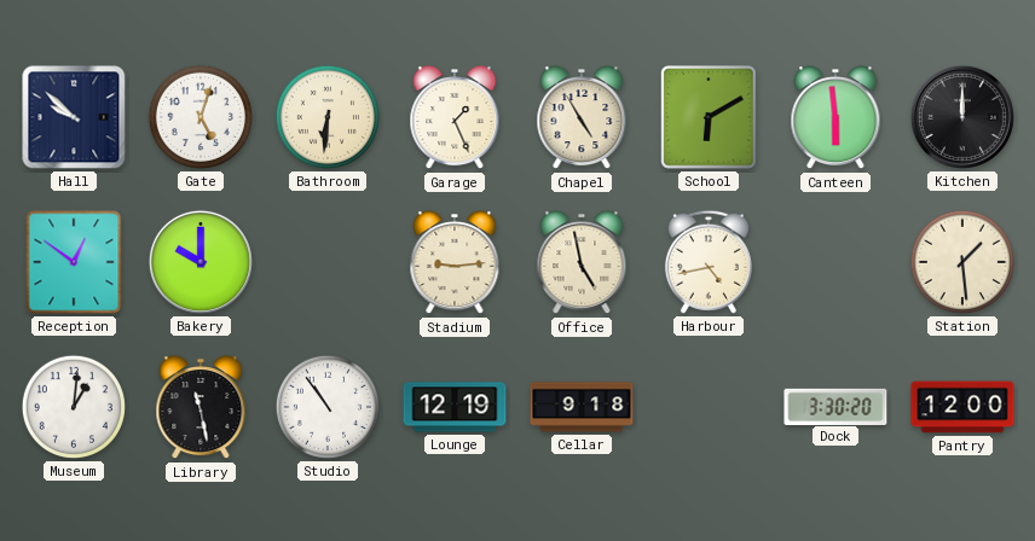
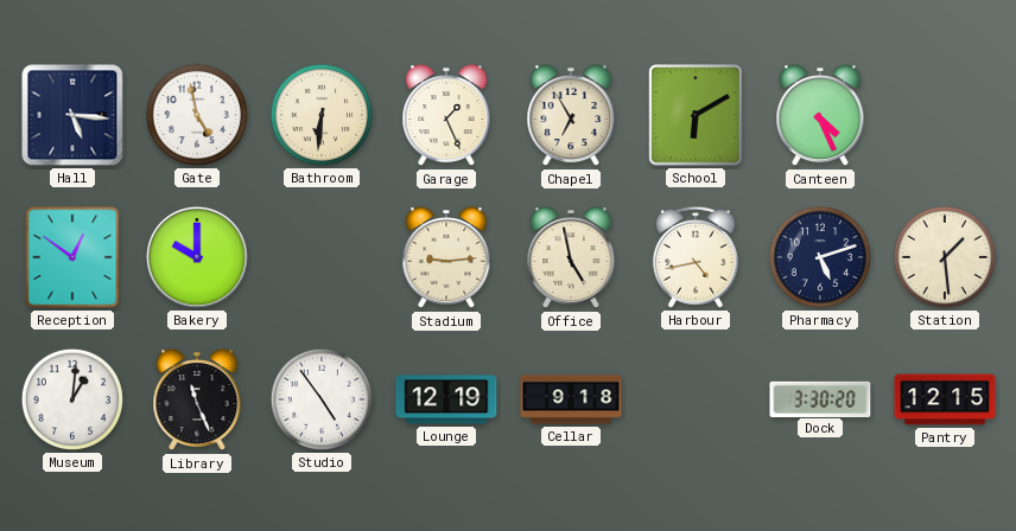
Hall: 9:52 -> 5:16
Gate: 5:03 -> 4:58
Chapel: 4:55 -> 6:55
Canteen: 5:59 -> 4:26
Kitchen: 12:00 -> none
Pharmacy: none -> 5:12
Library: 11:28 -> 11:26
Studio: 10:54 -> 4:54
Pantry: 12:00 -> 12:15
